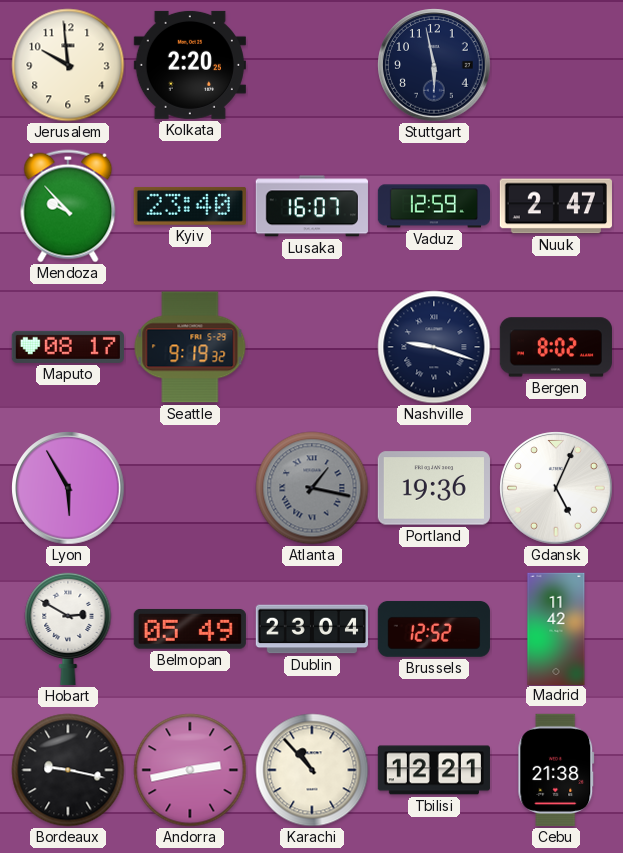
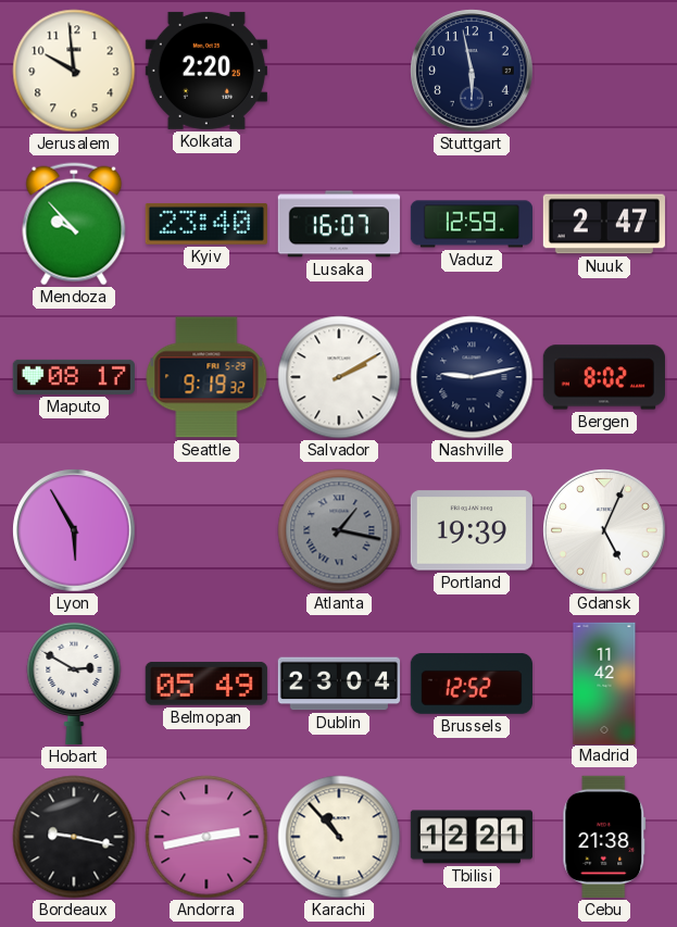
Salvador: none -> 2:10
Nashville: 9:18 -> 9:13
Portland: 19:36 -> 19:39
